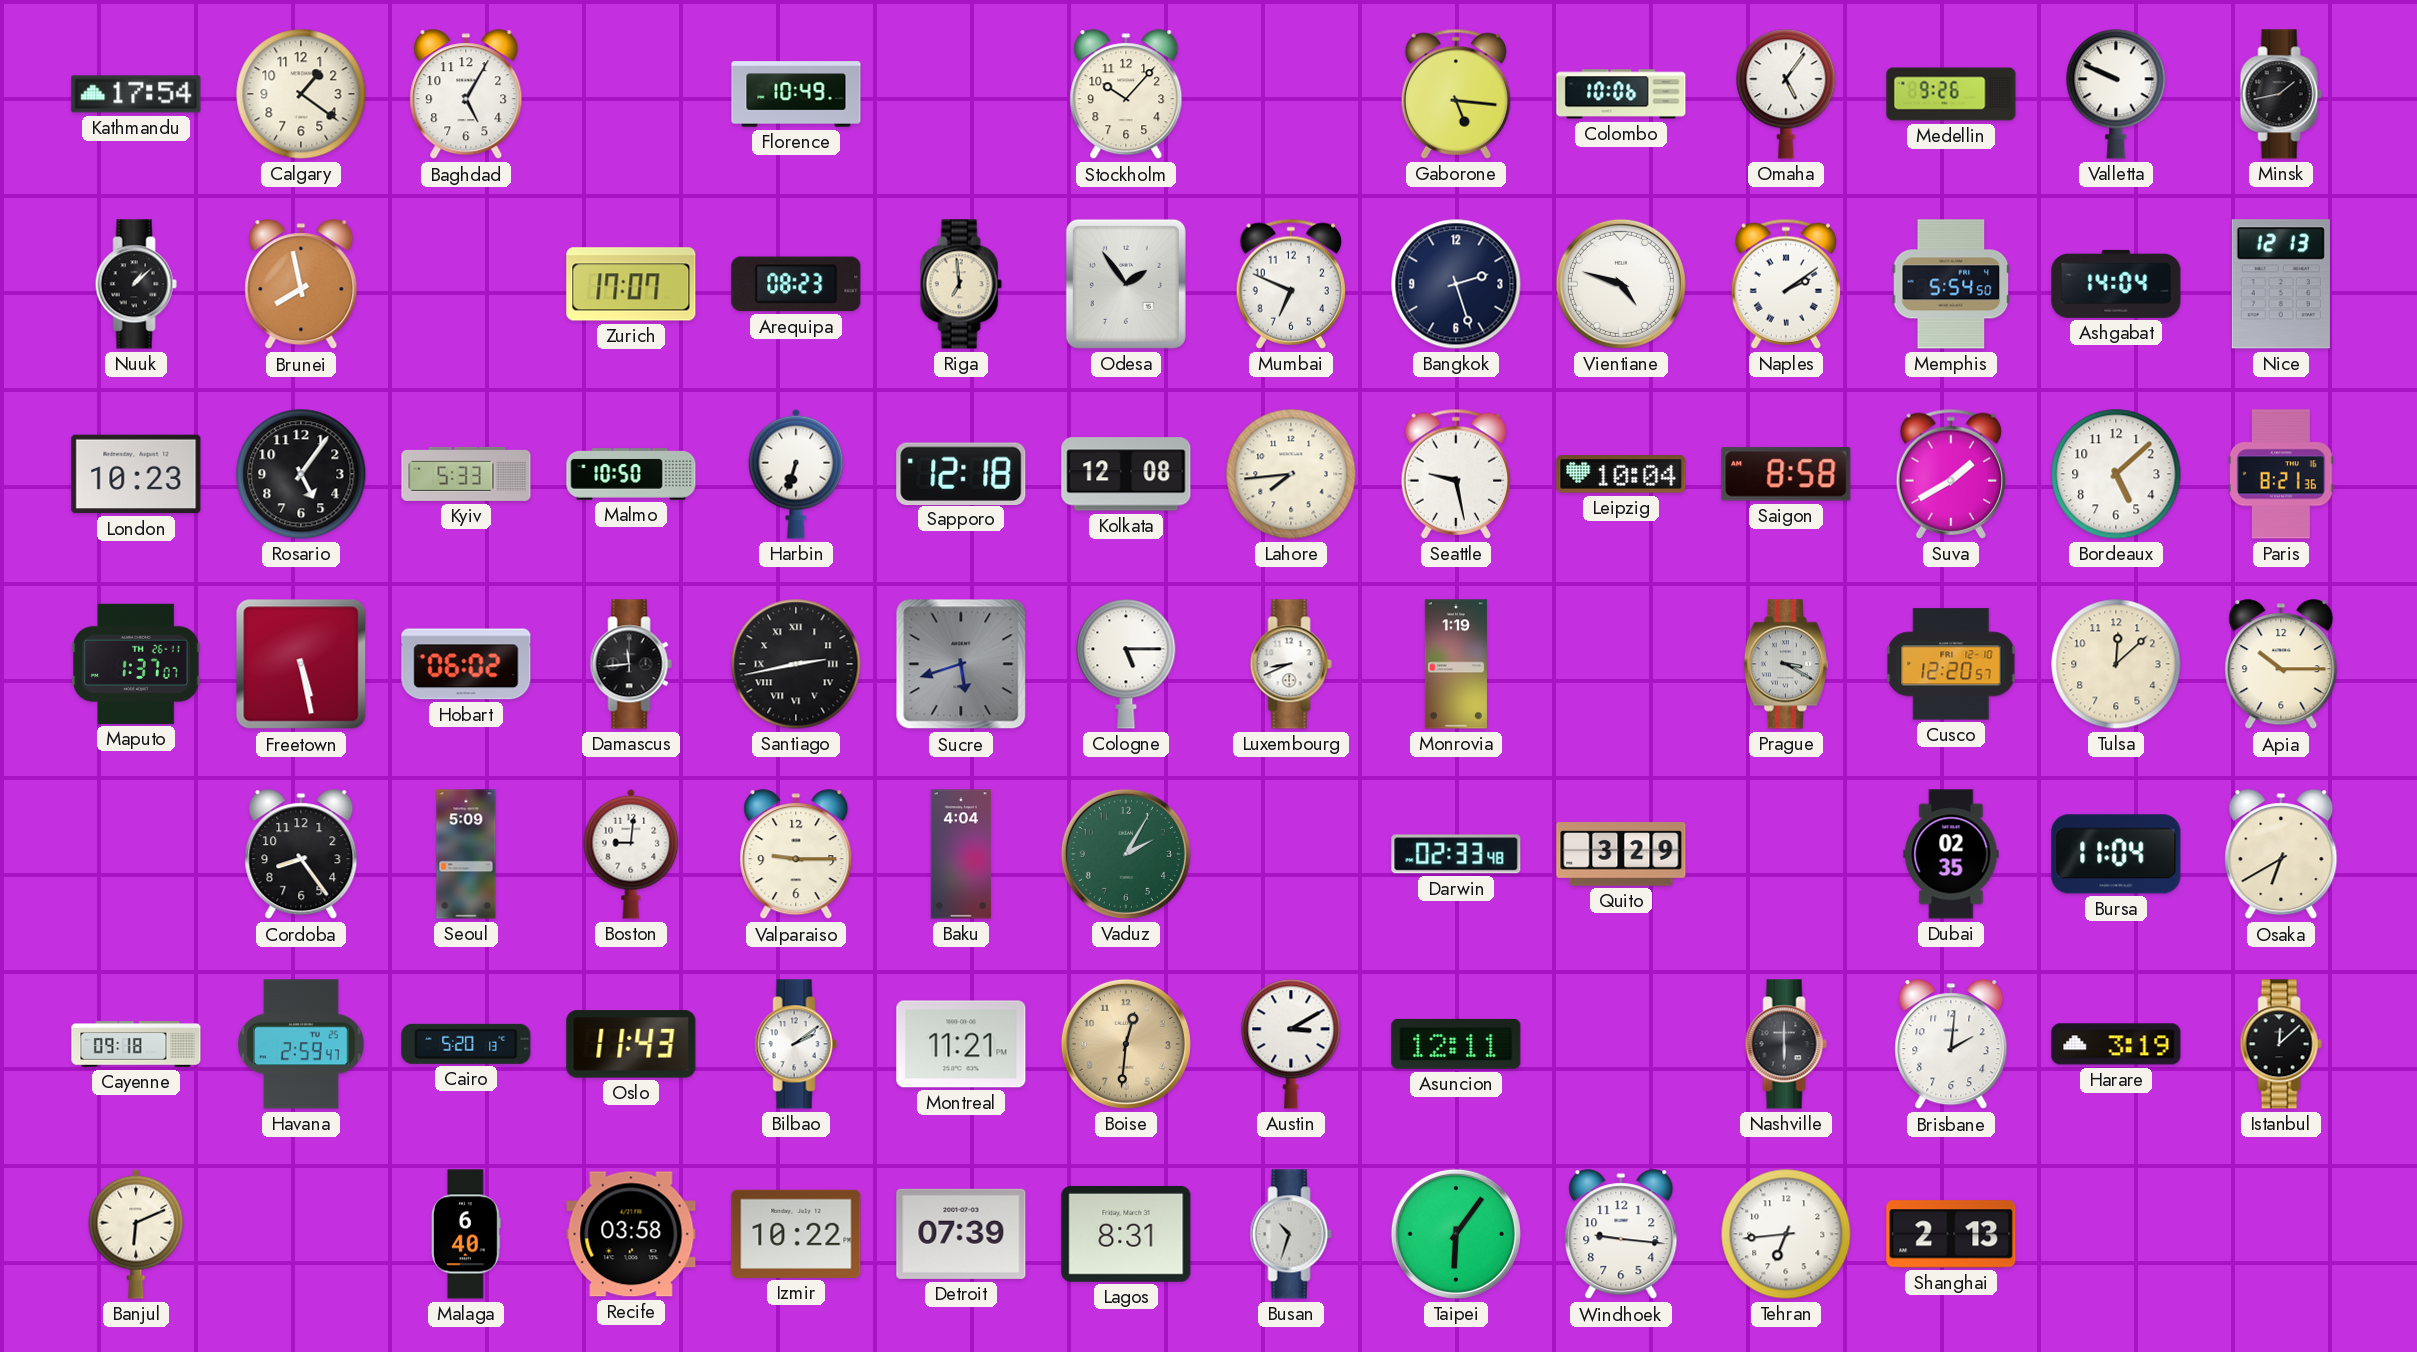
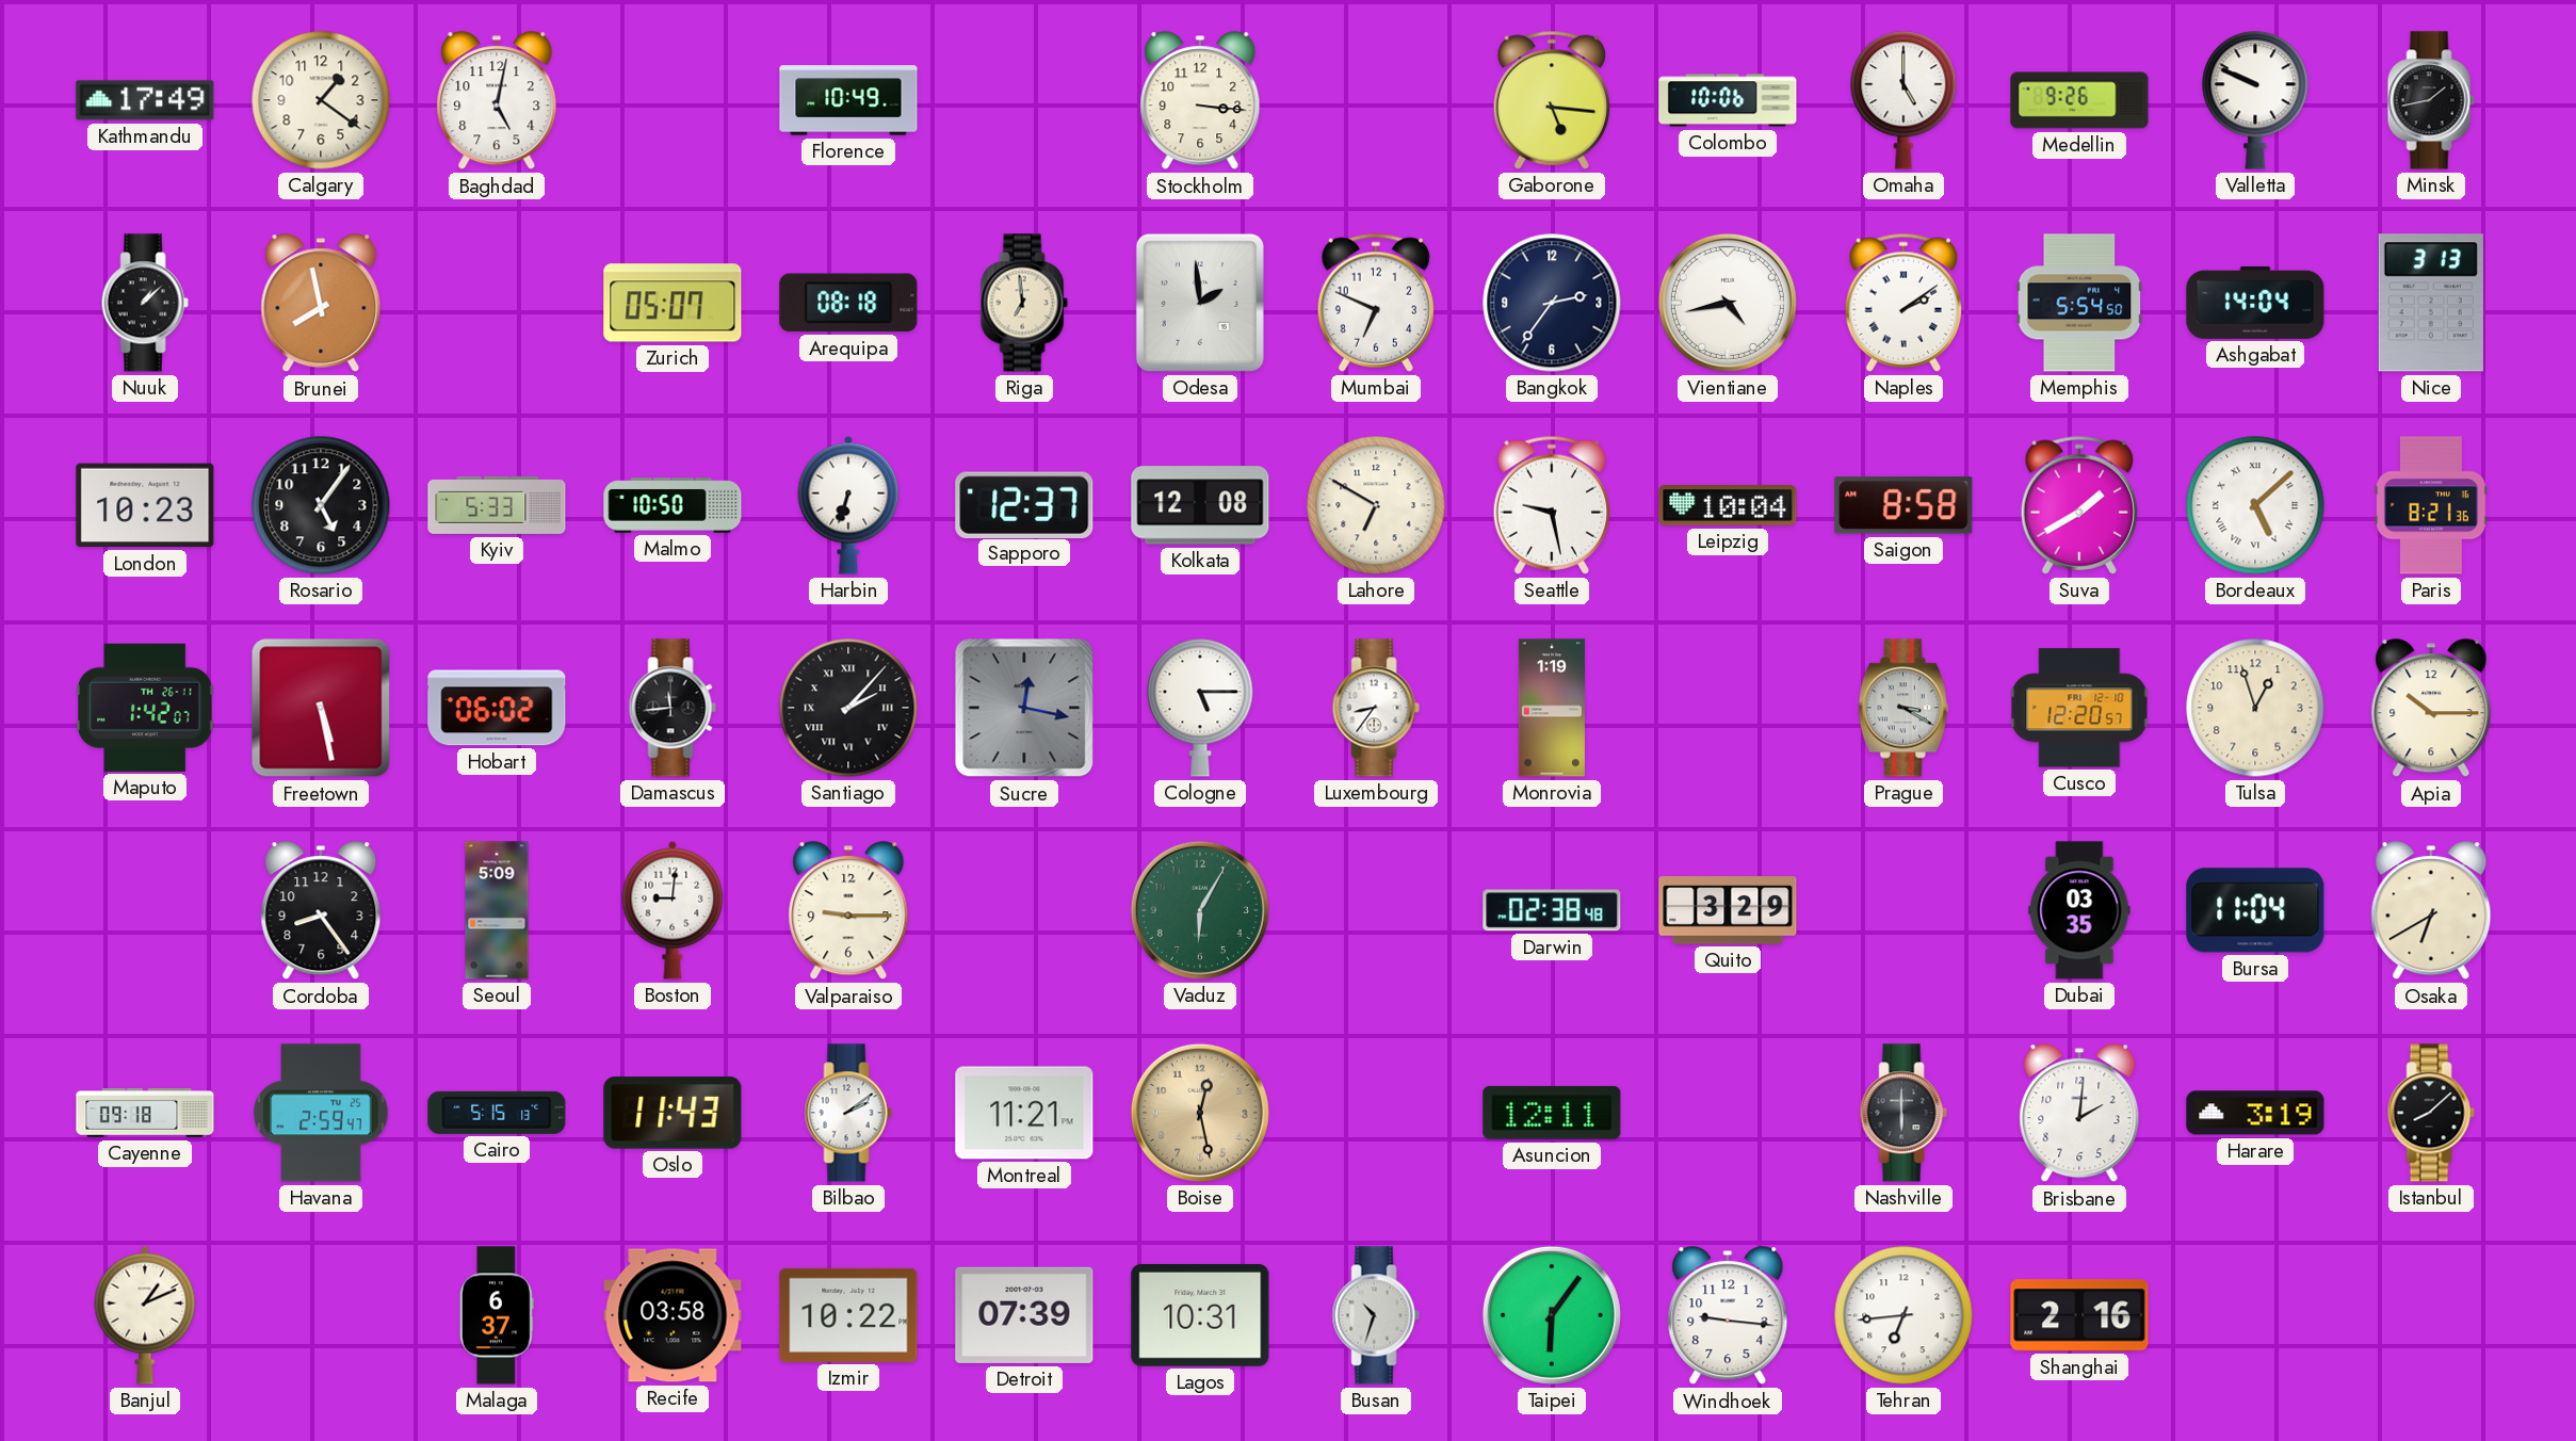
Kathmandu: 17:54 -> 17:49
Baghdad: 5:05 -> 5:02
Stockholm: 10:07 -> 3:16
Omaha: 5:06 -> 5:00
Zurich: 17:07 -> 05:07
Arequipa: 08:23 -> 08:18
Odesa: 1:54 -> 1:59
Bangkok: 2:27 -> 2:36
Vientiane: 4:48 -> 4:43
Nice: 12:13 -> 3:13
Sapporo: 12:18 -> 12:37
Lahore: 7:44 -> 6:50
Bordeaux numerals: Arabic -> Roman
Maputo: 1:37 -> 1:42
Santiago: 2:43 -> 2:07
Sucre: 5:42 -> 12:17
Luxembourg: 8:41 -> 8:36
Tulsa: 12:08 -> 12:57
Baku: 4:04 -> none
Vaduz: 2:05 -> 6:05
Darwin: 02:33 -> 02:38
Dubai: 02:35 -> 03:35
Cairo: 5:20 -> 5:15
Boise: 12:31 -> 12:28
Austin: 3:10 -> none
Istanbul: 12:08 -> 8:08
Banjul: 6:11 -> 1:11
Malaga: 6:40 -> 6:37
Lagos: 8:31 -> 10:31
Shanghai: 2:13 -> 2:16
